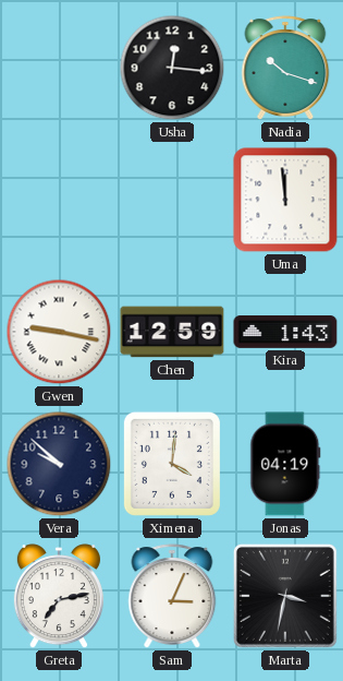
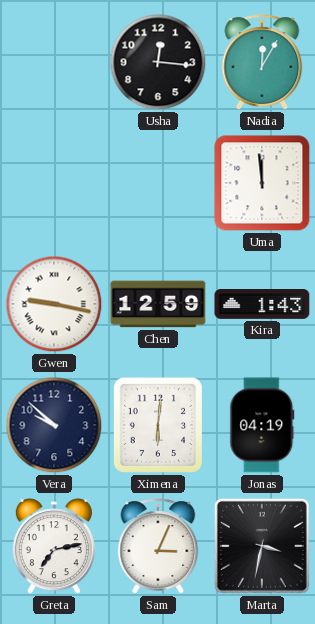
Nadia: 10:18 -> 12:05
Ximena: 4:01 -> 6:01
